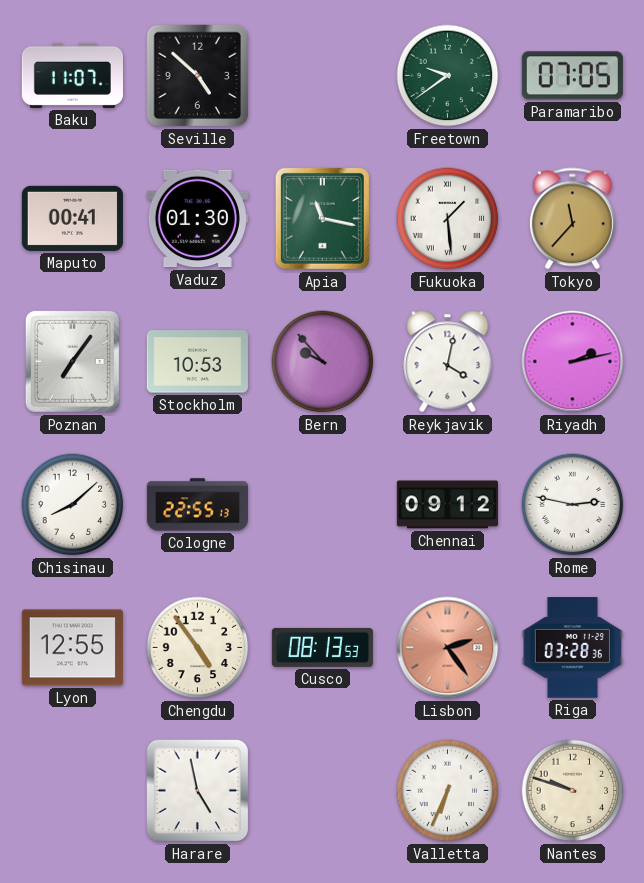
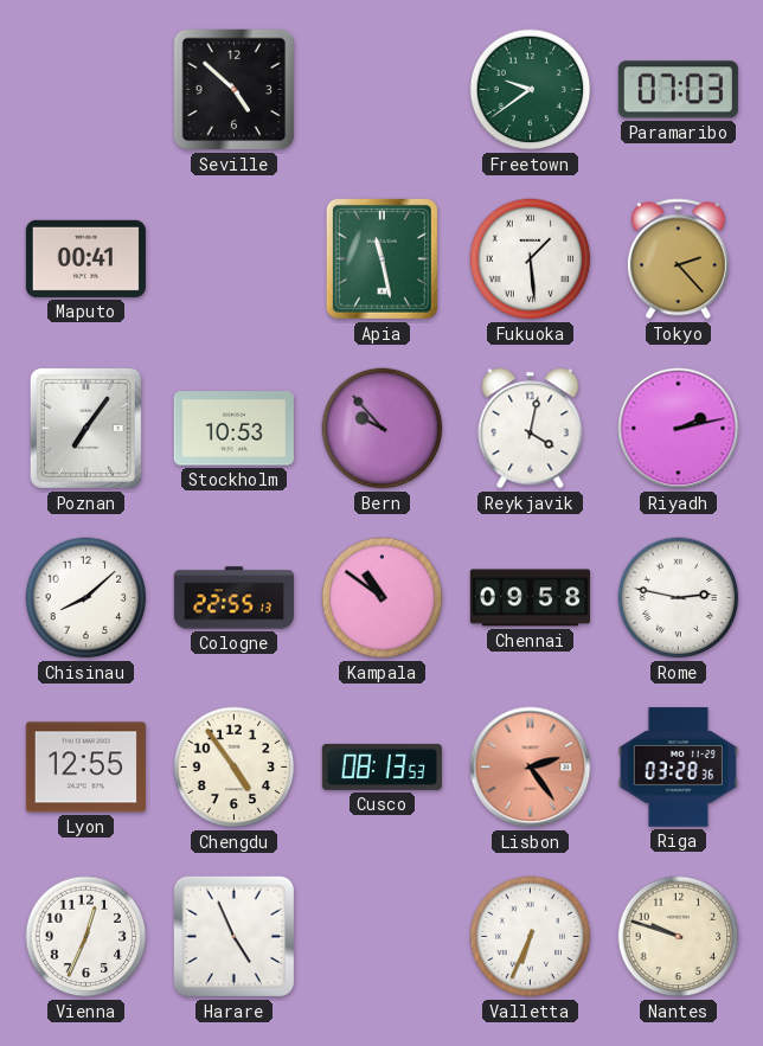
Baku: 11:07 -> none
Paramaribo: 07:05 -> 07:03
Vaduz: 01:30 -> none
Apia: 11:17 -> 11:28
Tokyo: 11:37 -> 2:23
Kampala: none -> 10:51
Chennai: 09:12 -> 09:58
Vienna: none -> 12:34
Harare: 4:58 -> 4:56
